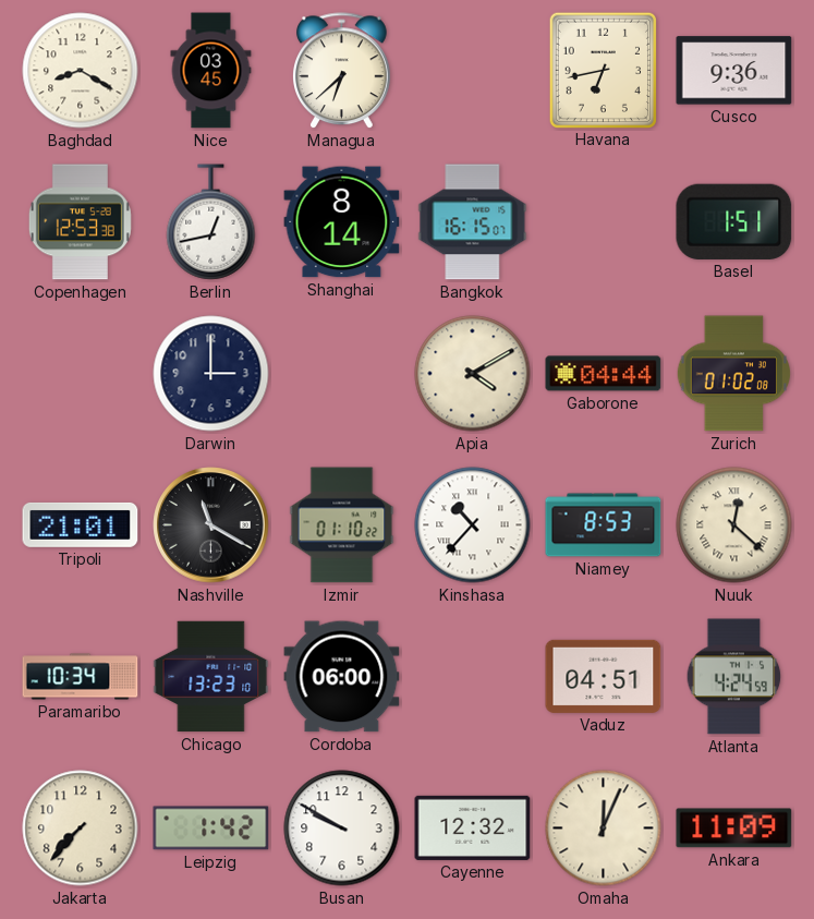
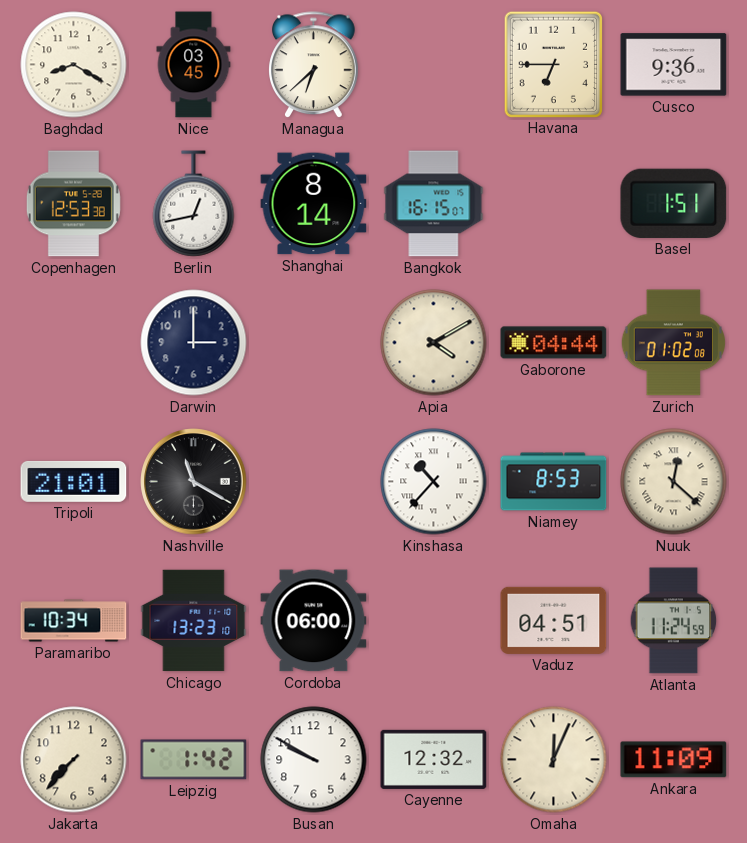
Havana: 6:43 -> 6:45
Izmir: 01:10 -> none
Atlanta: 4:24 -> 11:24
